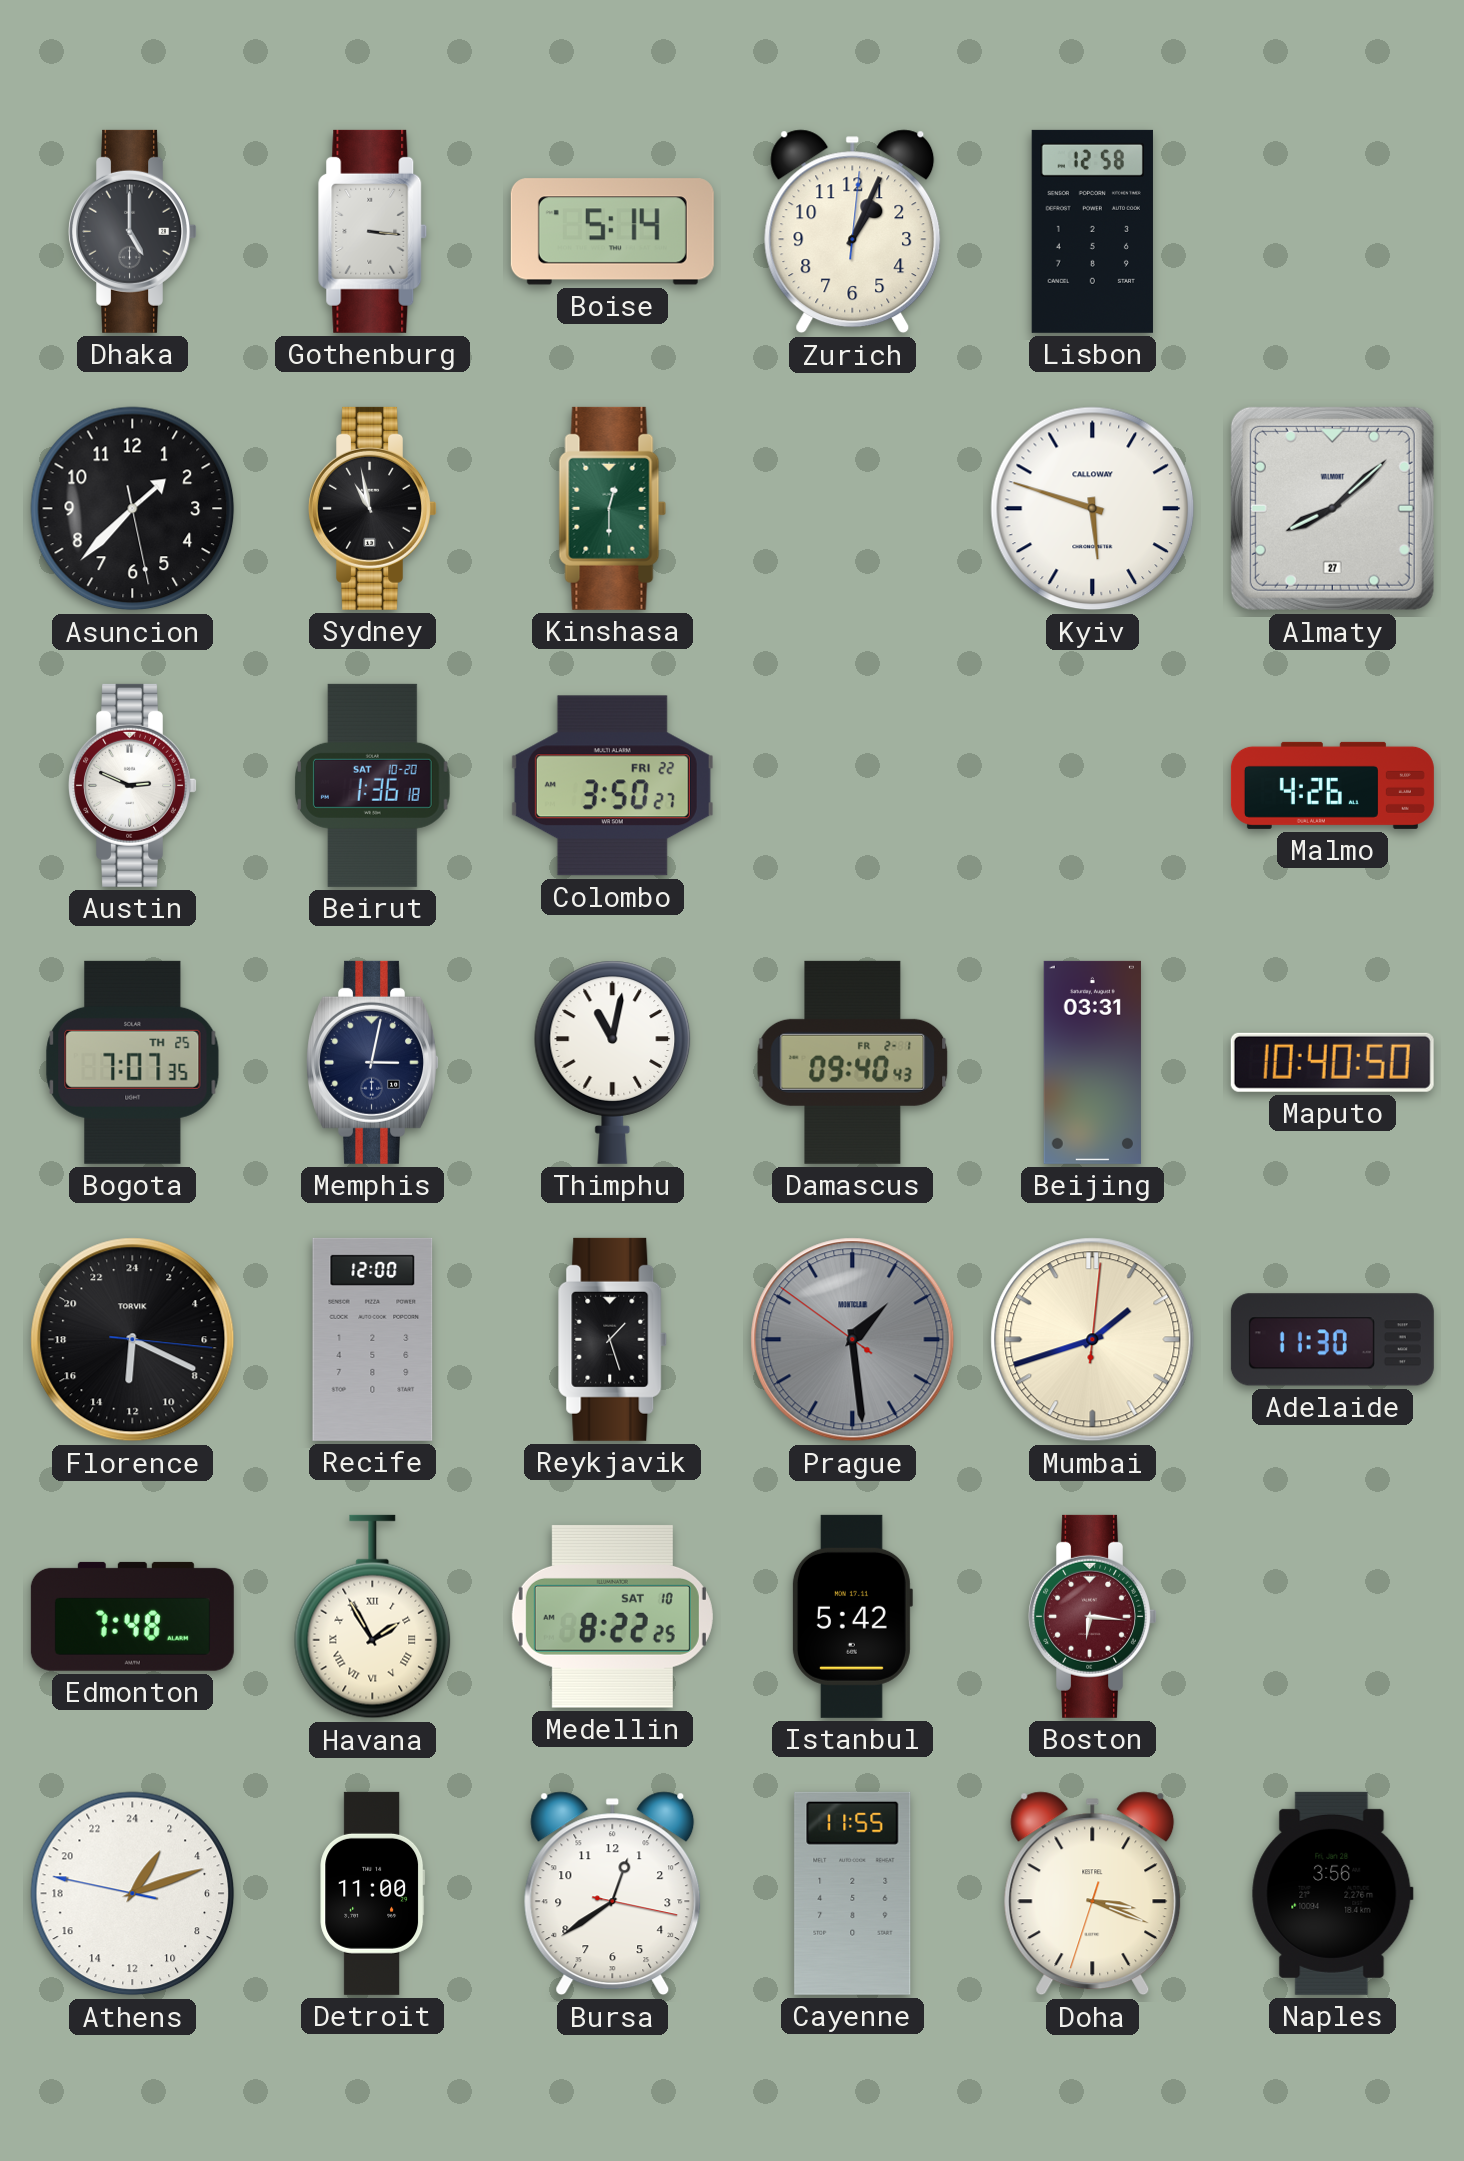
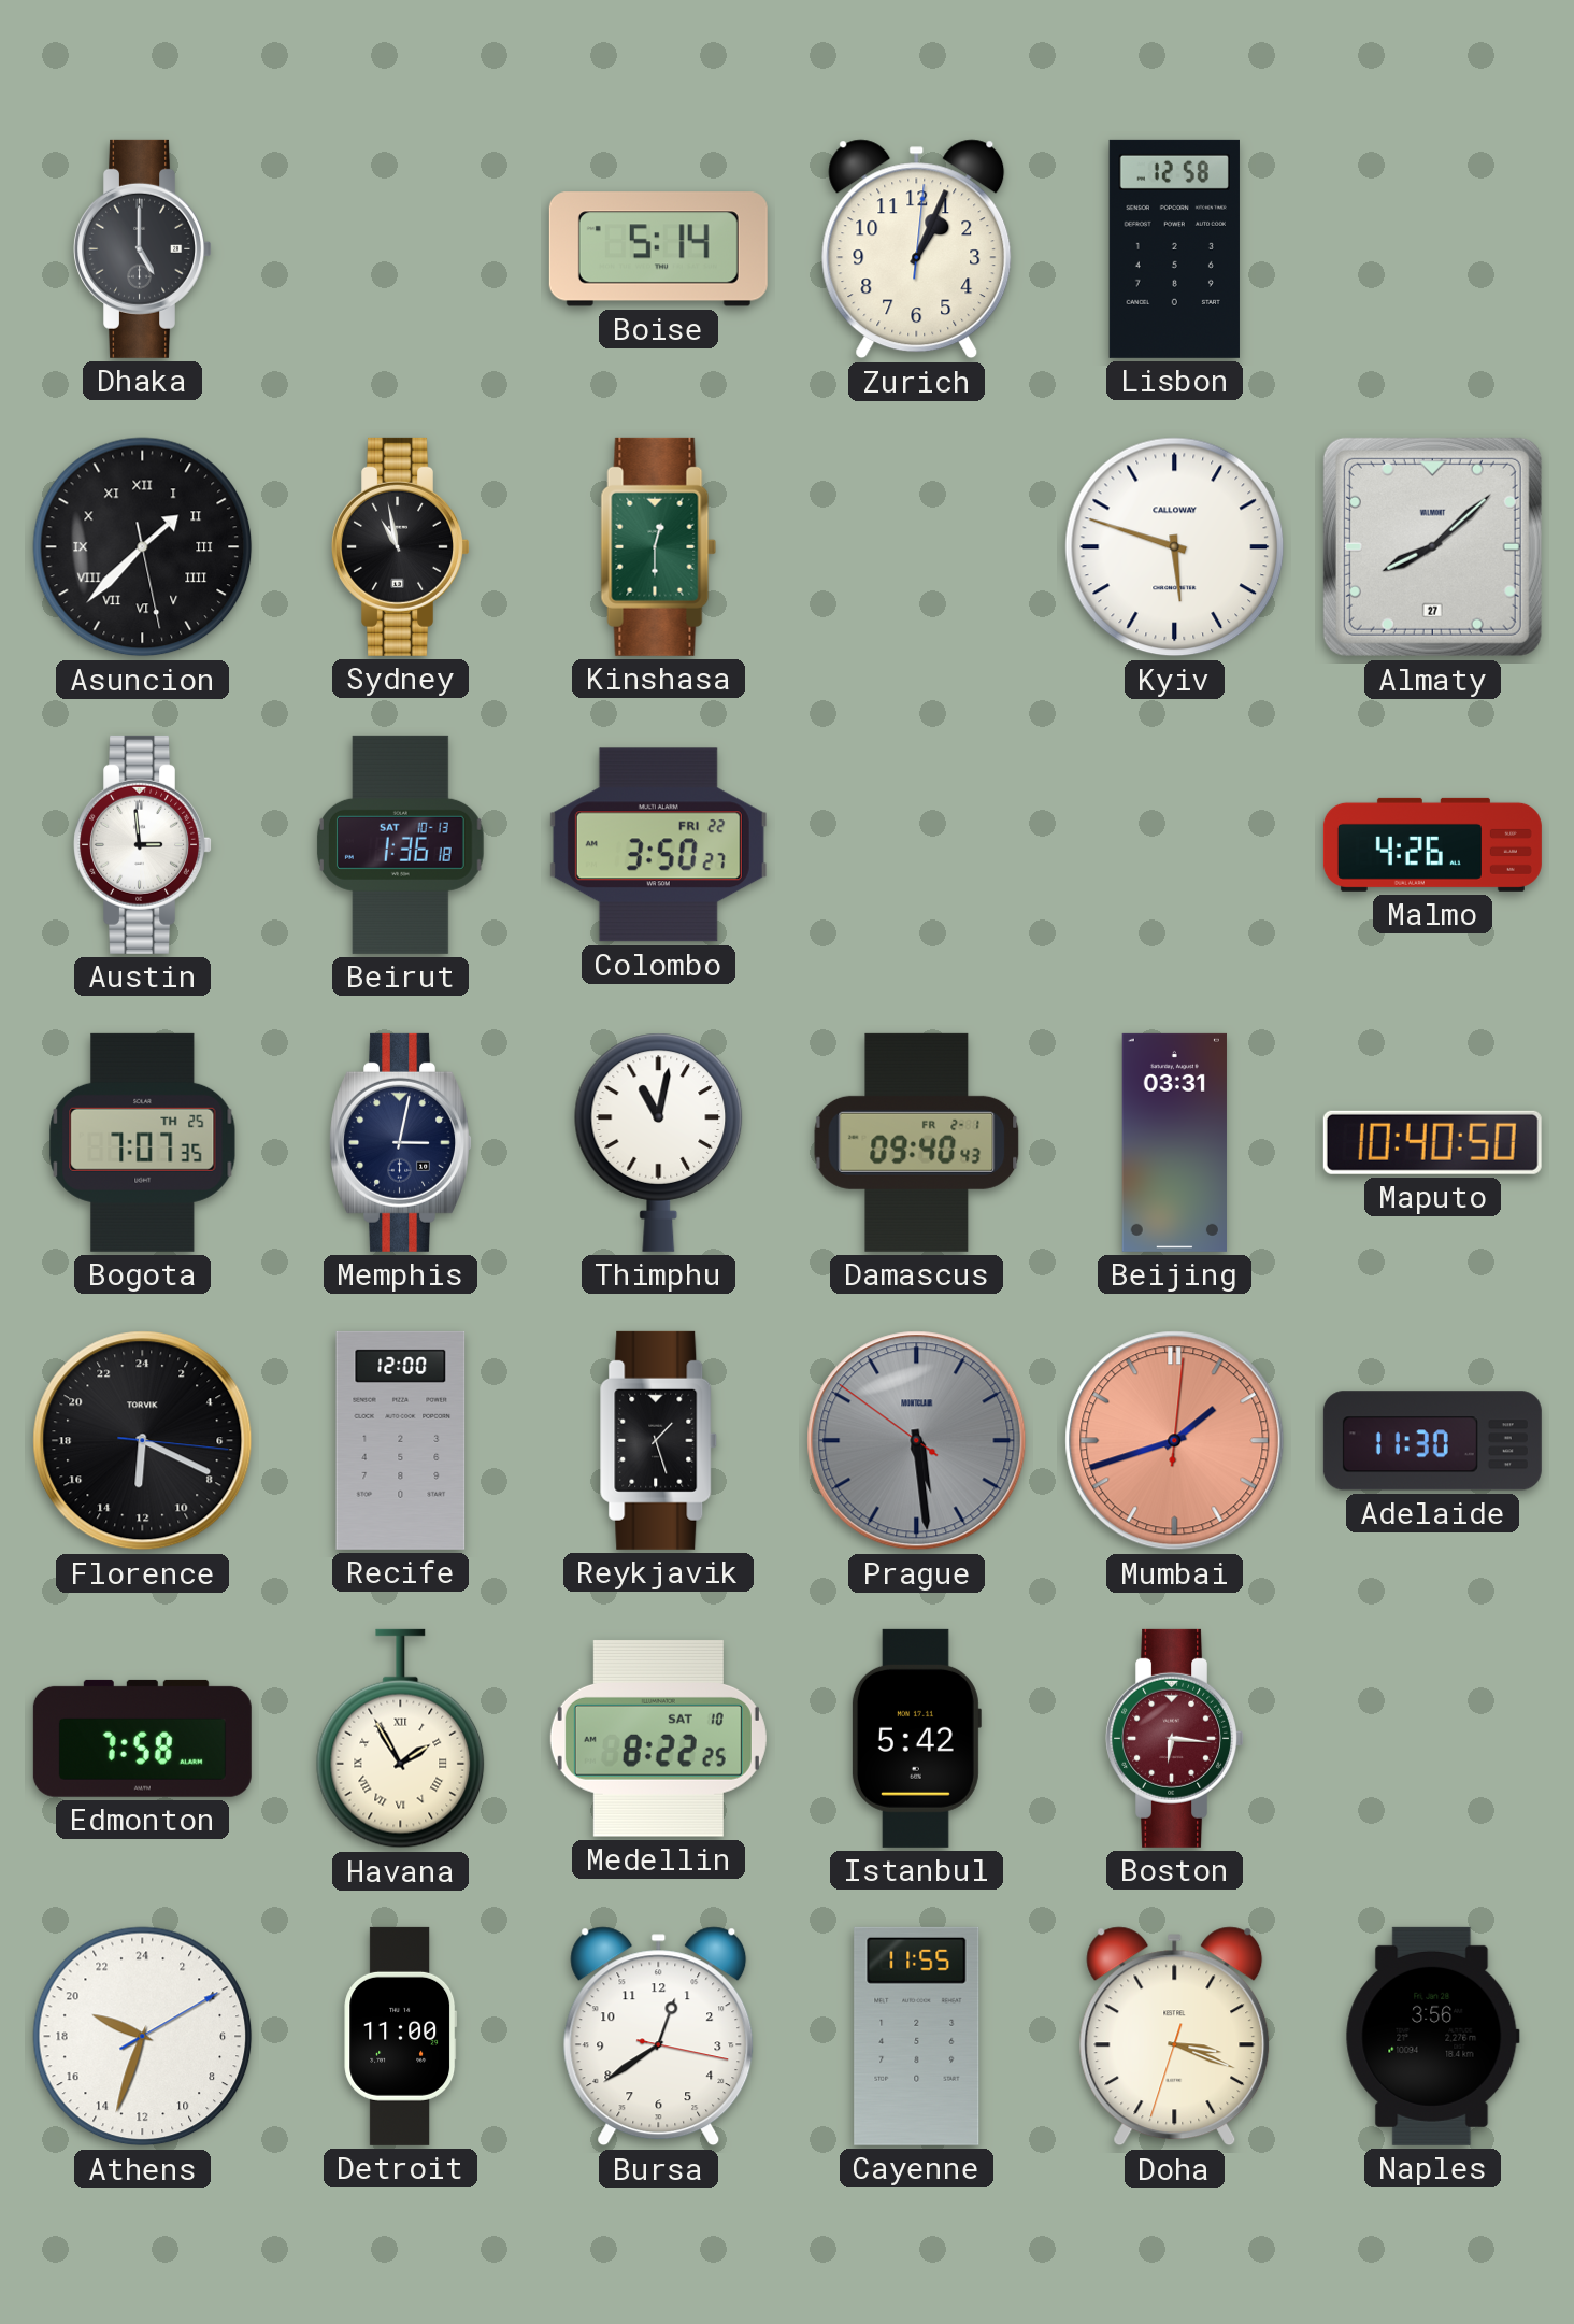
Gothenburg: 3:16 -> none
Asuncion numerals: Arabic -> Roman
Austin: 2:49 -> 2:59
Beirut date: SAT 10-20 -> SAT 10-13
Prague: 1:28 -> 5:28
Mumbai dial: cream -> salmon
Edmonton: 7:48 -> 7:58
Athens: 2:11 -> 19:33
